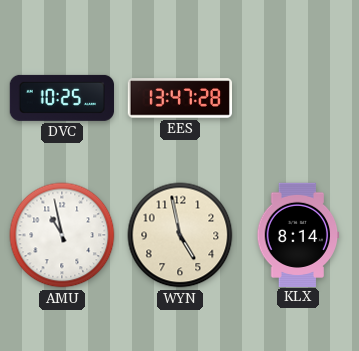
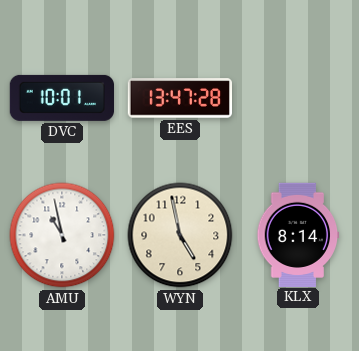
DVC: 10:25 -> 10:01
